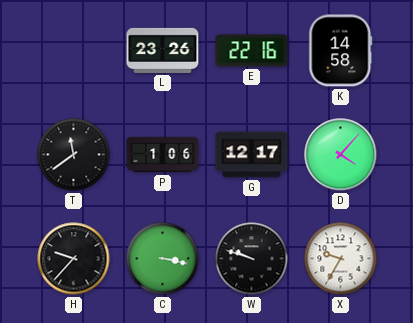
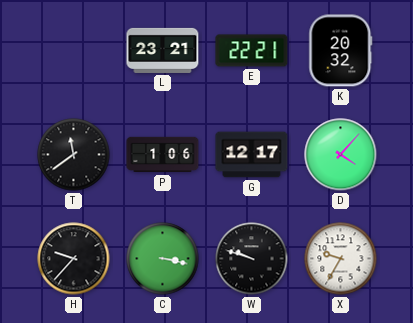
L: 23:26 -> 23:21
E: 22:16 -> 22:21
K: 14:58 -> 20:32
